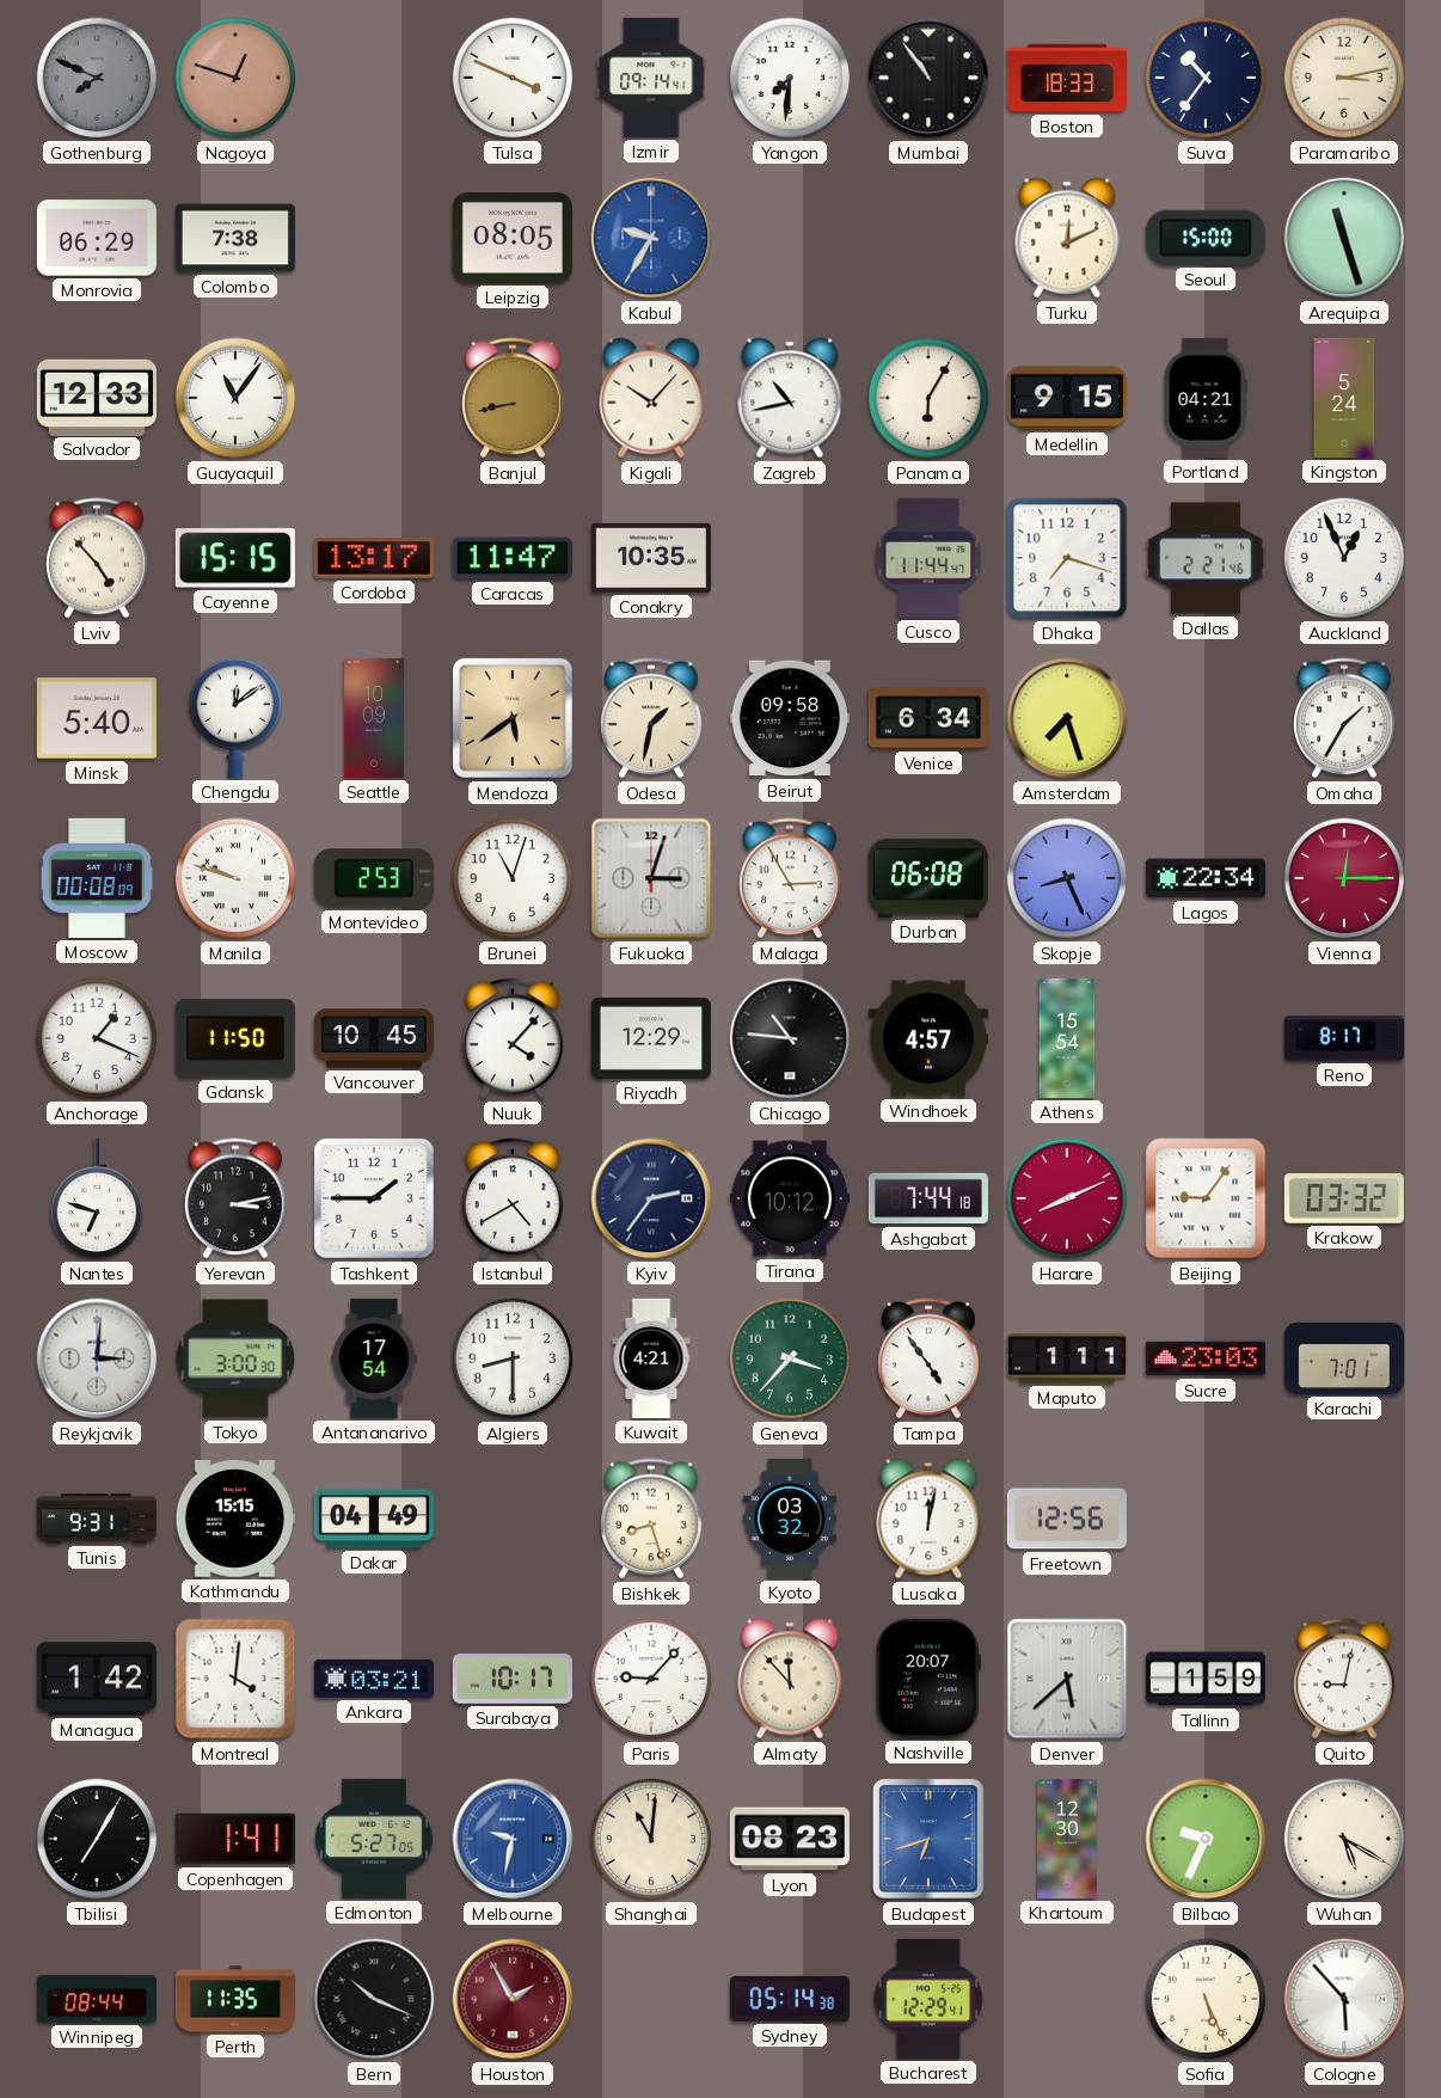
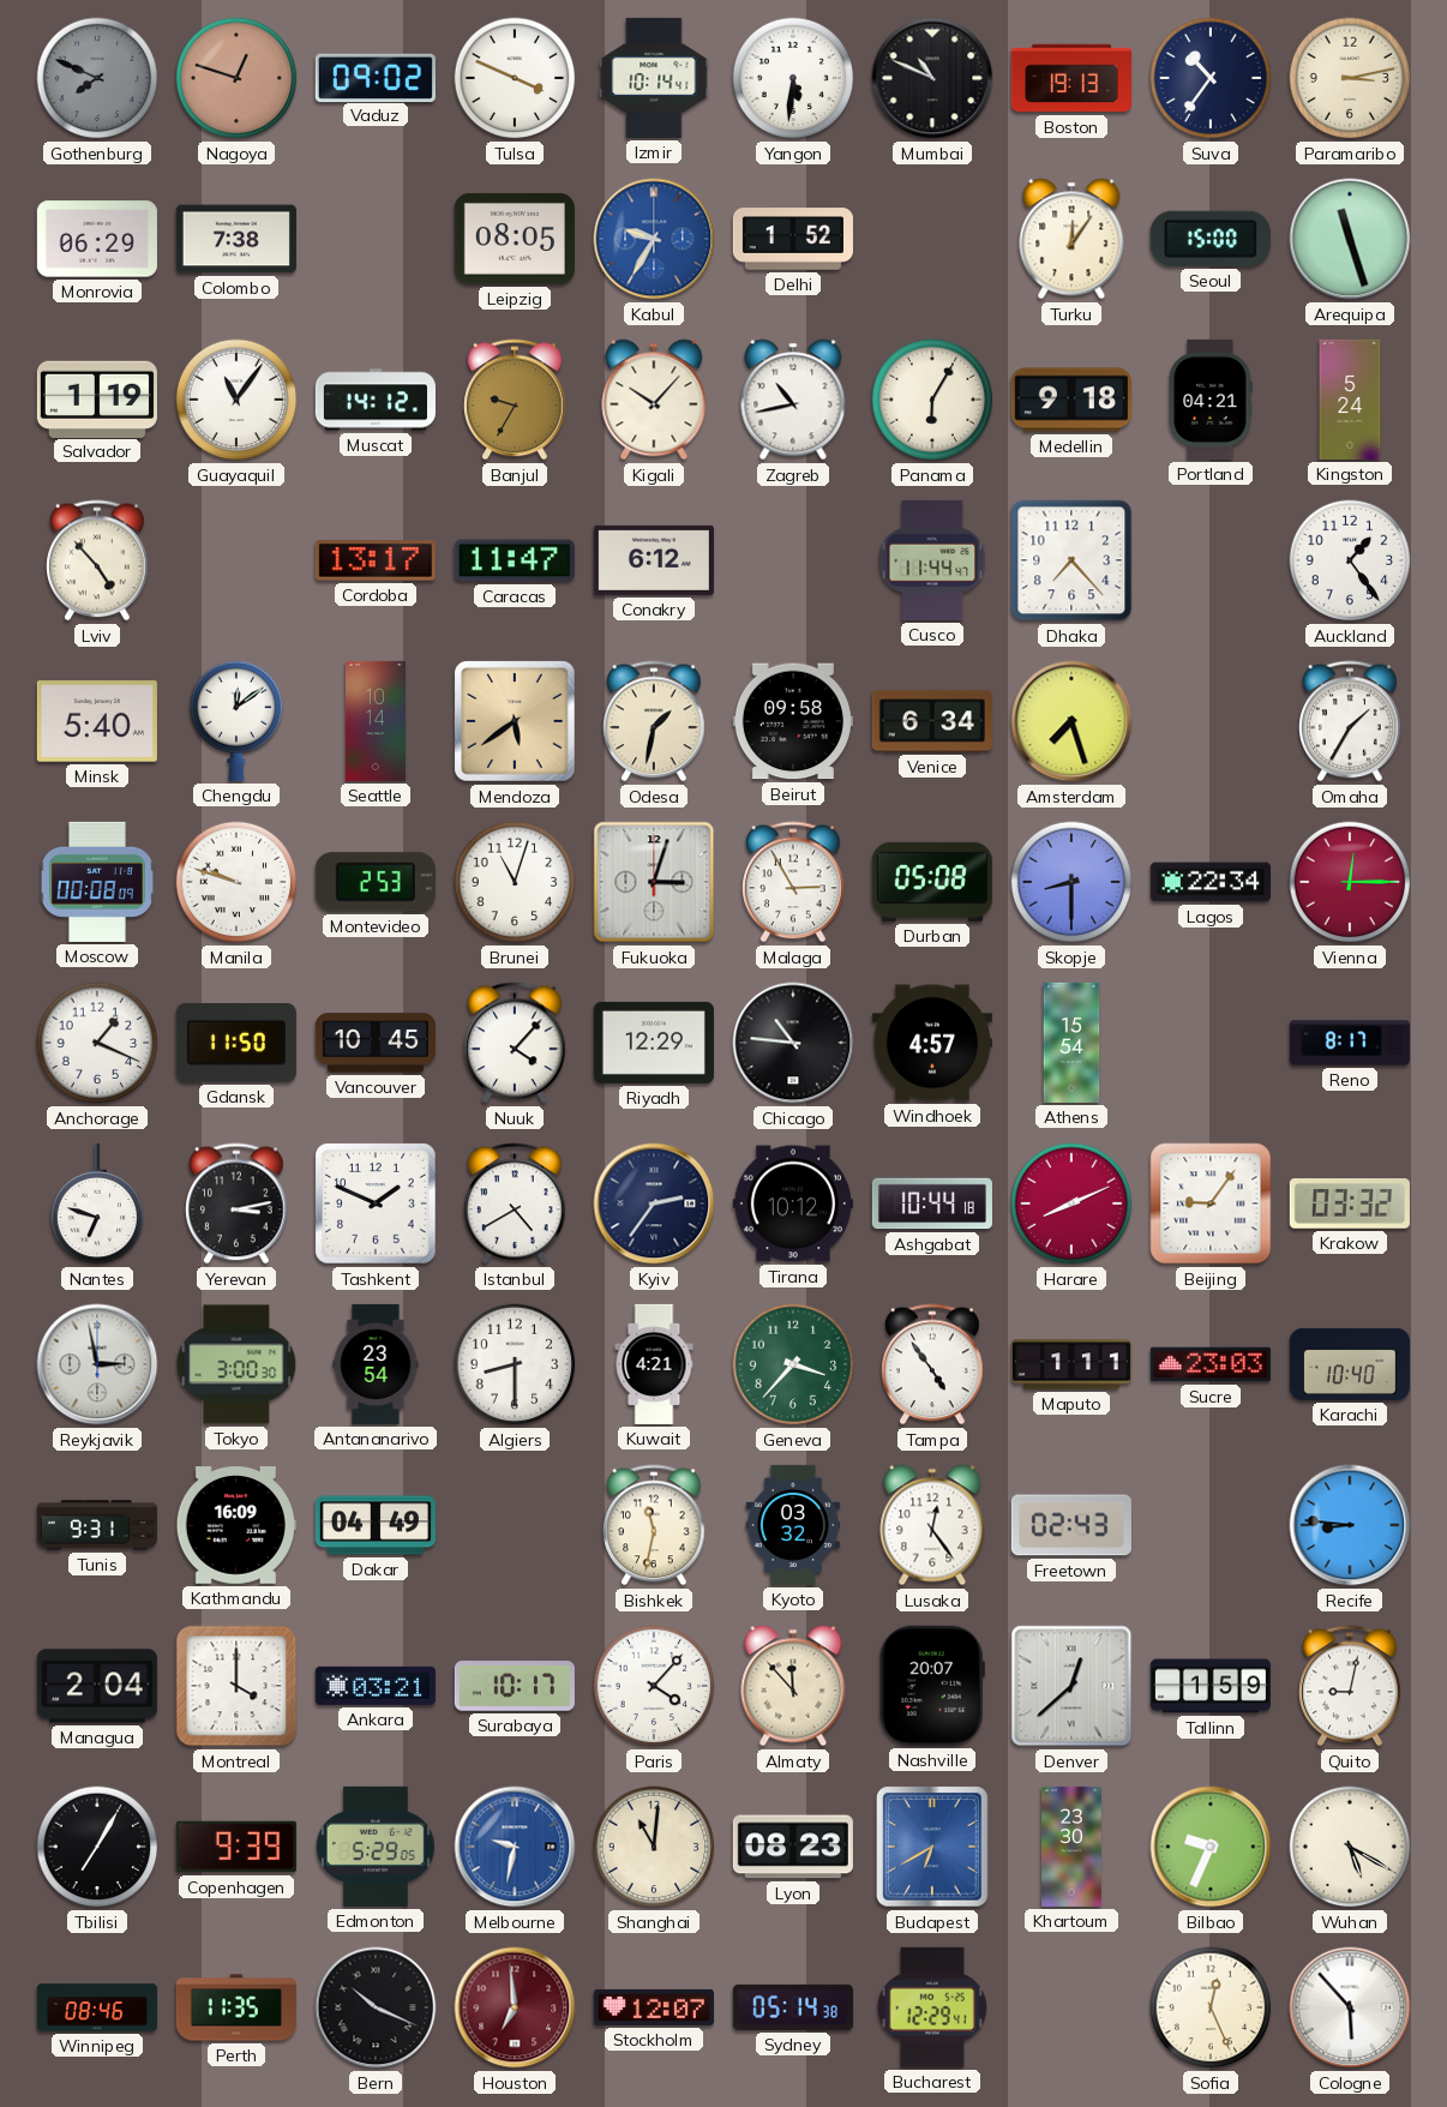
Vaduz: none -> 09:02
Izmir: 09:14 -> 10:14
Yangon: 7:31 -> 5:31
Mumbai: 10:54 -> 10:49
Boston: 18:33 -> 19:13
Delhi: none -> 1:52
Turku: 12:11 -> 12:06
Salvador: 12:33 -> 1:19
Muscat: none -> 14:12
Banjul: 8:43 -> 9:35
Medellin: 9:15 -> 9:18
Cayenne: 15:15 -> none
Conakry: 10:35 -> 6:12
Dhaka: 7:18 -> 7:23
Dallas: 2:21 -> none
Auckland: 12:56 -> 1:24
Seattle: 10:09 -> 10:14
Durban: 06:08 -> 05:08
Skopje: 8:26 -> 8:30
Tashkent: 1:45 -> 1:49
Ashgabat: 7:44 -> 10:44
Reykjavik: 3:01 -> 2:58
Antananarivo: 17:54 -> 23:54
Karachi: 7:01 -> 10:40
Kathmandu: 15:15 -> 16:09
Bishkek: 8:27 -> 11:32
Lusaka: 12:02 -> 12:24
Freetown: 12:56 -> 02:43
Recife: none -> 8:46
Managua: 1:42 -> 2:04
Montreal: 4:01 -> 4:00
Paris: 9:07 -> 4:07
Denver: 5:38 -> 12:38
Copenhagen: 1:41 -> 9:39
Edmonton: 5:27 -> 5:29
Budapest: 6:42 -> 6:40
Khartoum: 12:30 -> 23:30
Winnipeg: 08:44 -> 08:46
Houston: 1:55 -> 6:59
Stockholm: none -> 12:07
Sofia: 5:26 -> 12:26
